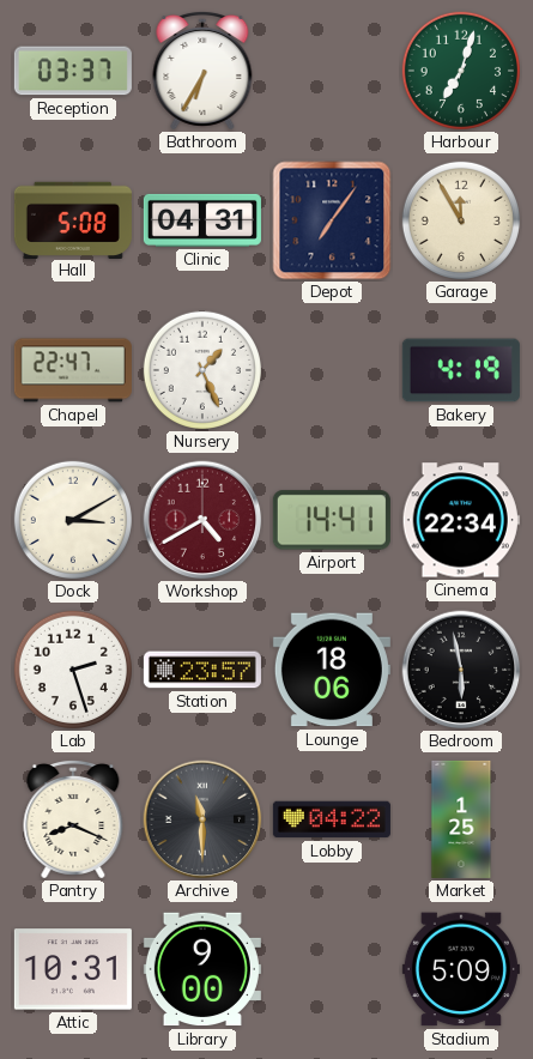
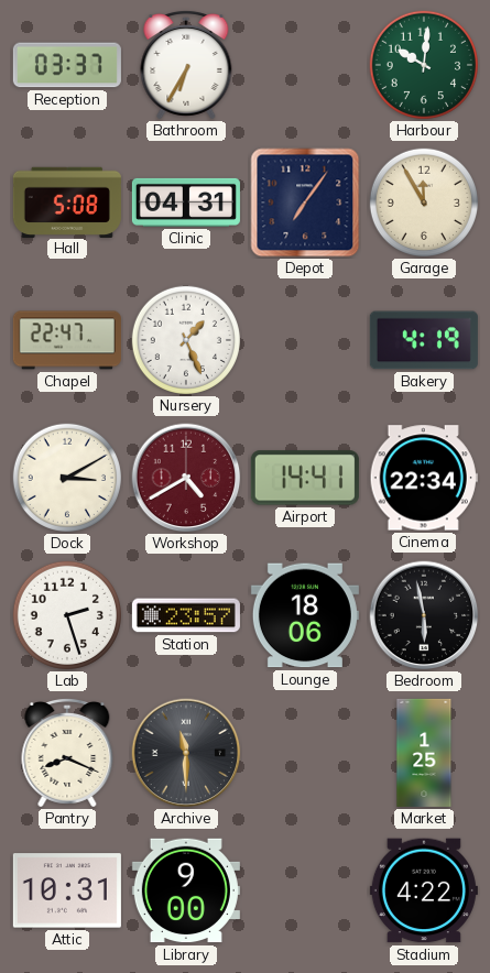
Harbour: 7:03 -> 10:01
Lobby: 04:22 -> none
Stadium: 5:09 -> 4:22
